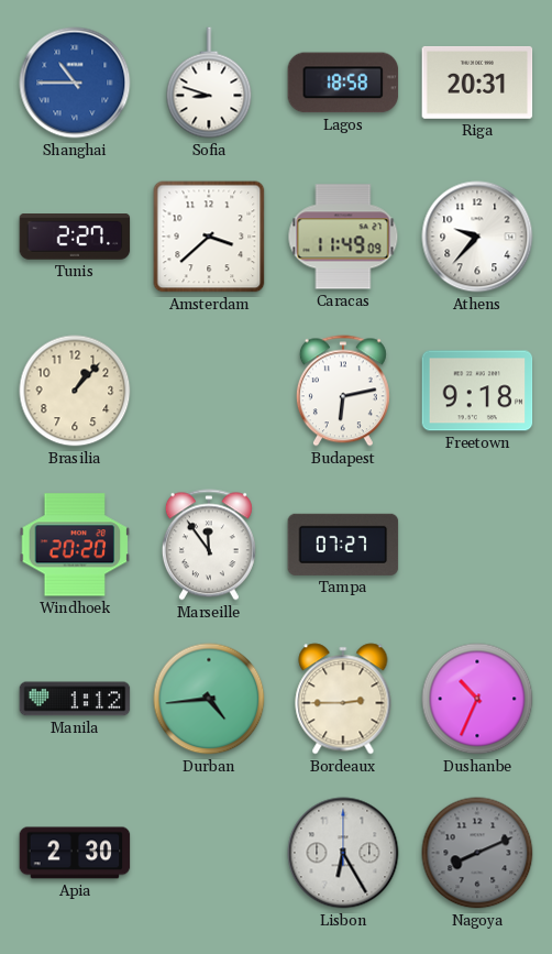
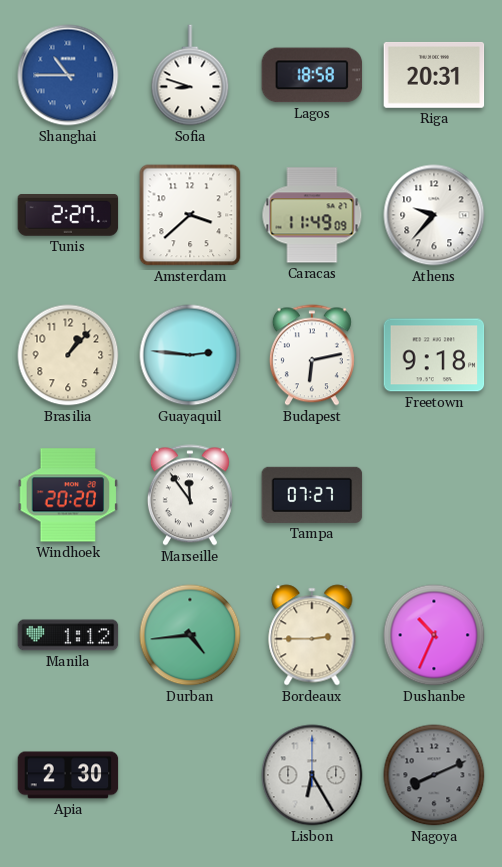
Guayaquil: none -> 2:46
